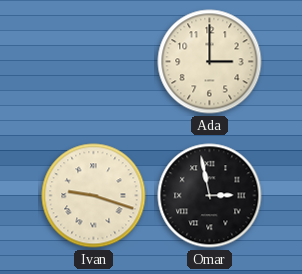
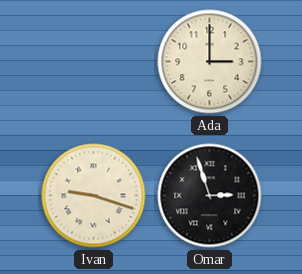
Omar: 2:58 -> 2:57
